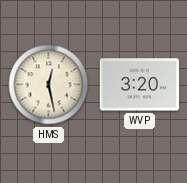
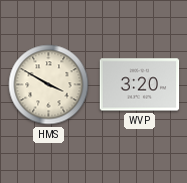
HMS: 12:28 -> 3:50
